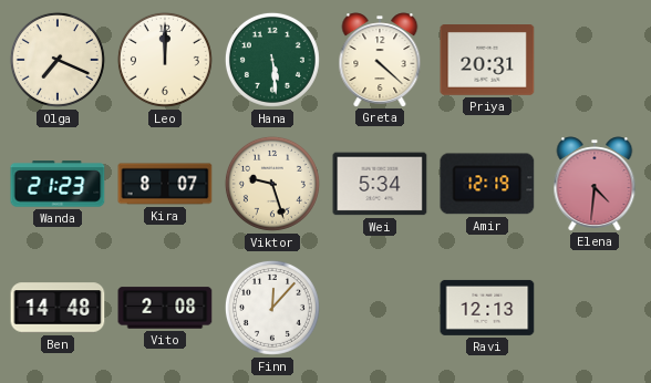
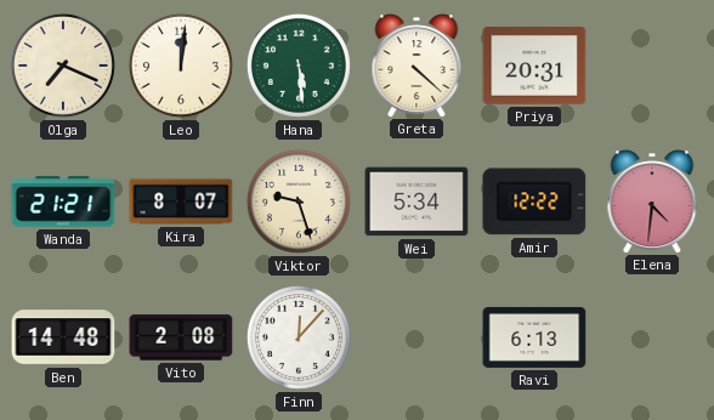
Leo: 12:00 -> 12:01
Wanda: 21:23 -> 21:21
Amir: 12:19 -> 12:22
Ravi: 12:13 -> 6:13
